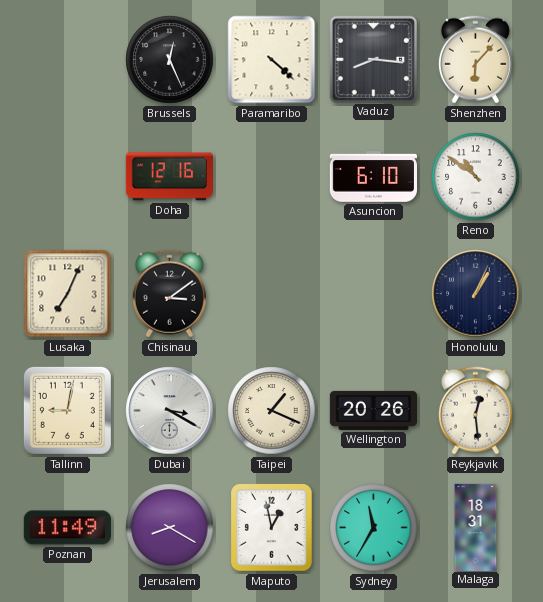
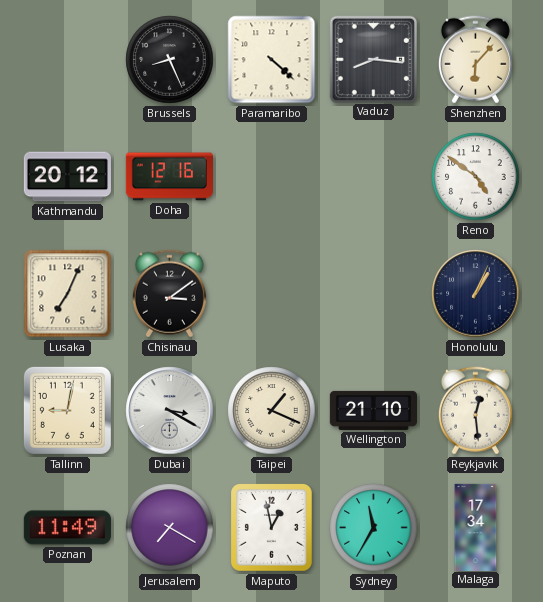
Brussels: 12:26 -> 8:26
Kathmandu: none -> 20:12
Asuncion: 6:10 -> none
Reno: 10:51 -> 4:51
Wellington: 20:26 -> 21:10
Jerusalem: 8:20 -> 7:20
Malaga: 18:31 -> 17:34
